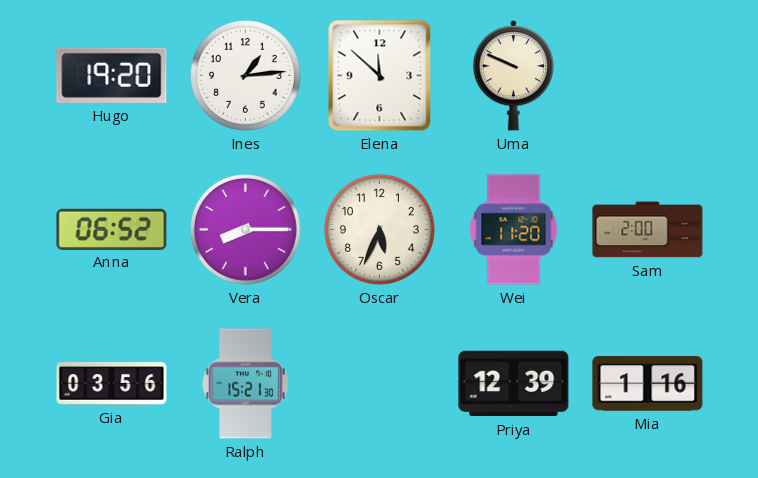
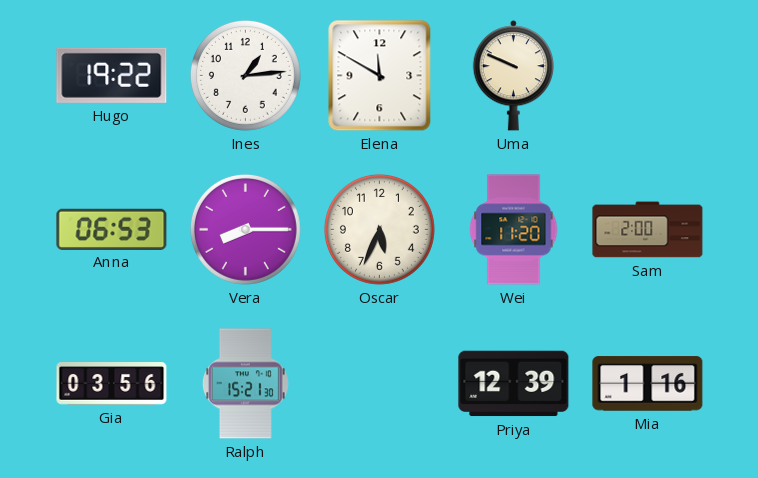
Hugo: 19:20 -> 19:22
Elena: 11:52 -> 11:50
Anna: 06:52 -> 06:53
